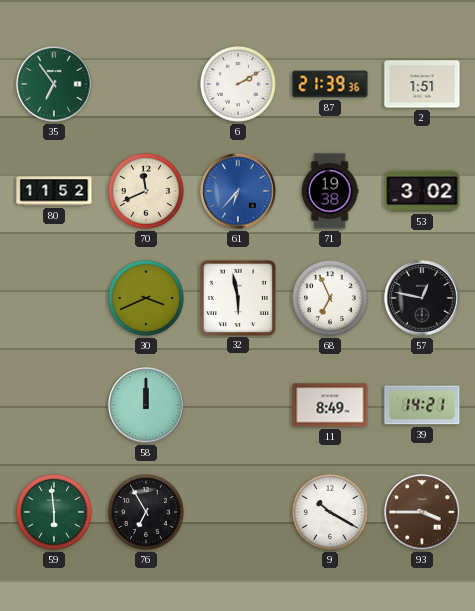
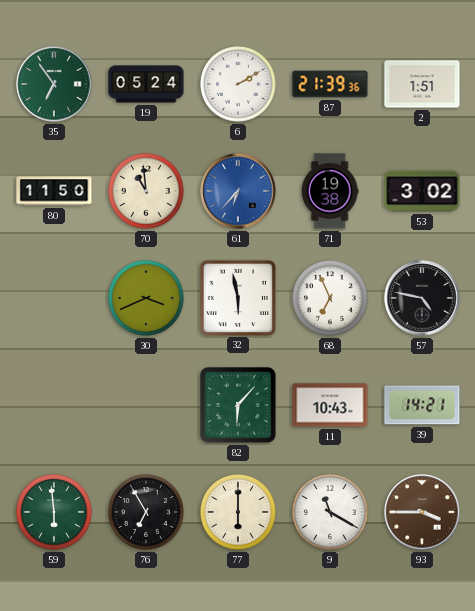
19: none -> 05:24
80: 11:52 -> 11:50
70: 11:41 -> 10:59
57: 12:47 -> 4:47
58: 12:00 -> none
82: none -> 6:07
11: 8:49 -> 10:43
77: none -> 6:00
9: 10:20 -> 11:20
